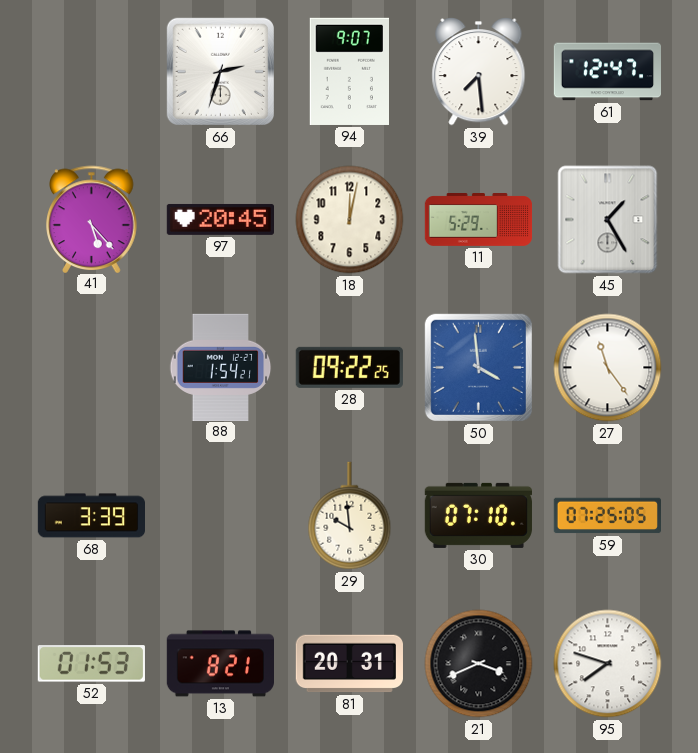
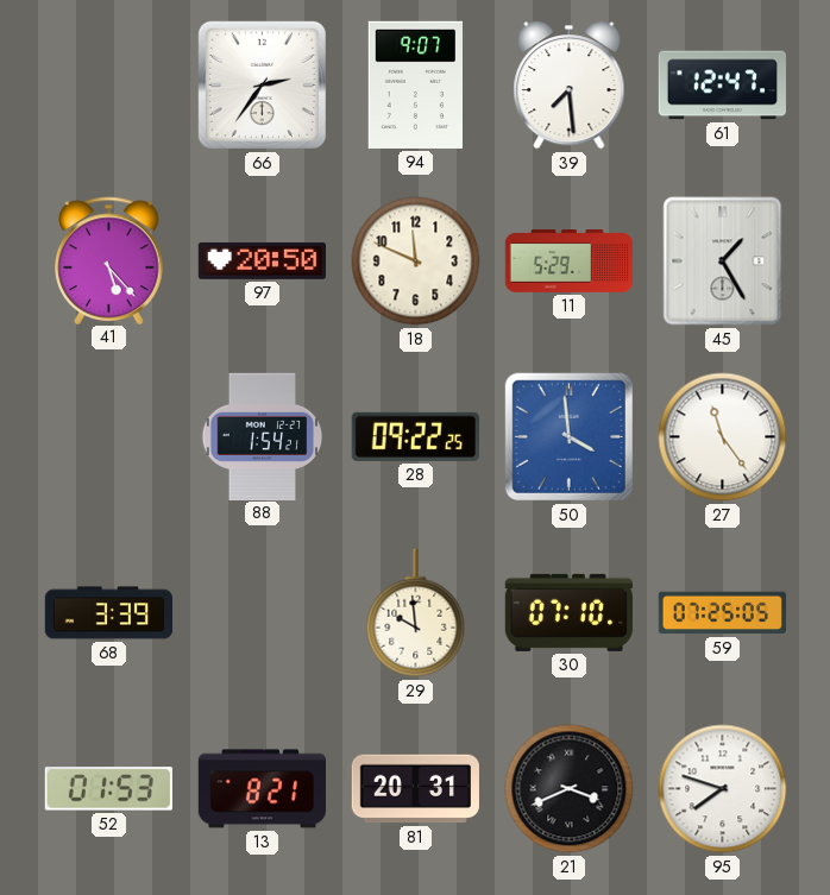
66: 2:33 -> 2:36
97: 20:45 -> 20:50
18: 12:02 -> 11:49
